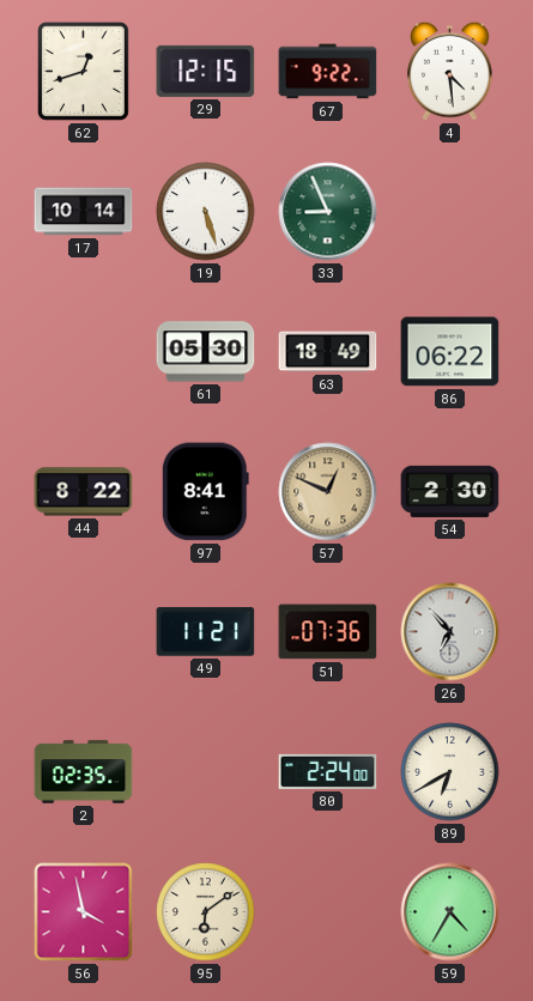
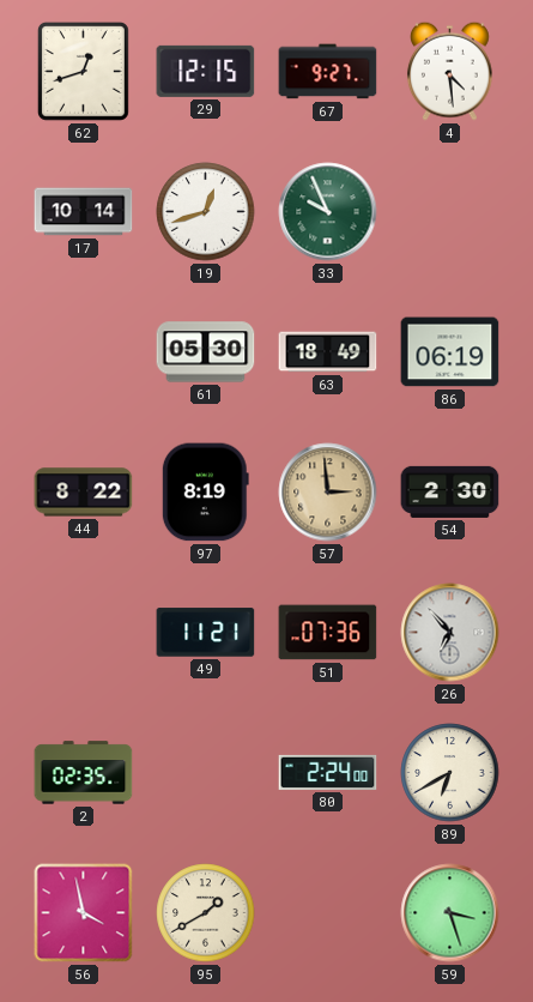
67: 9:22 -> 9:27
19: 5:27 -> 12:42
33: 8:56 -> 9:56
86: 06:22 -> 06:19
97: 8:41 -> 8:19
57: 12:49 -> 2:59
95: 6:09 -> 1:40
59: 4:35 -> 3:27
